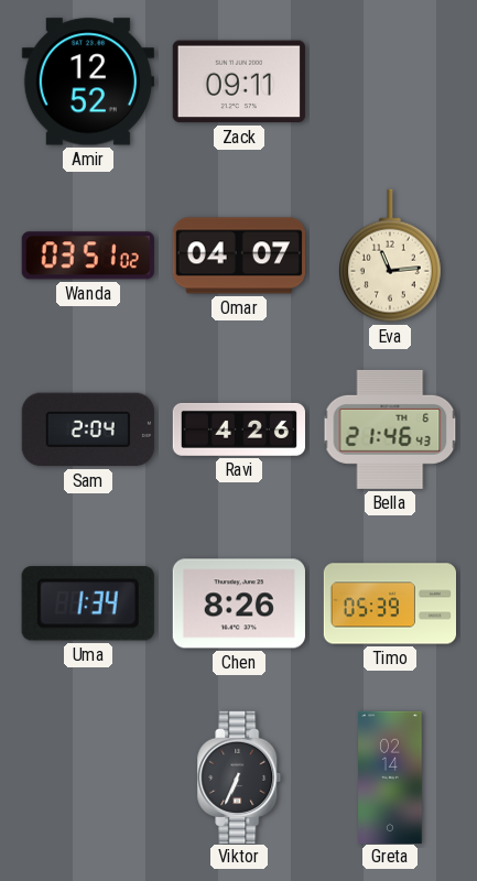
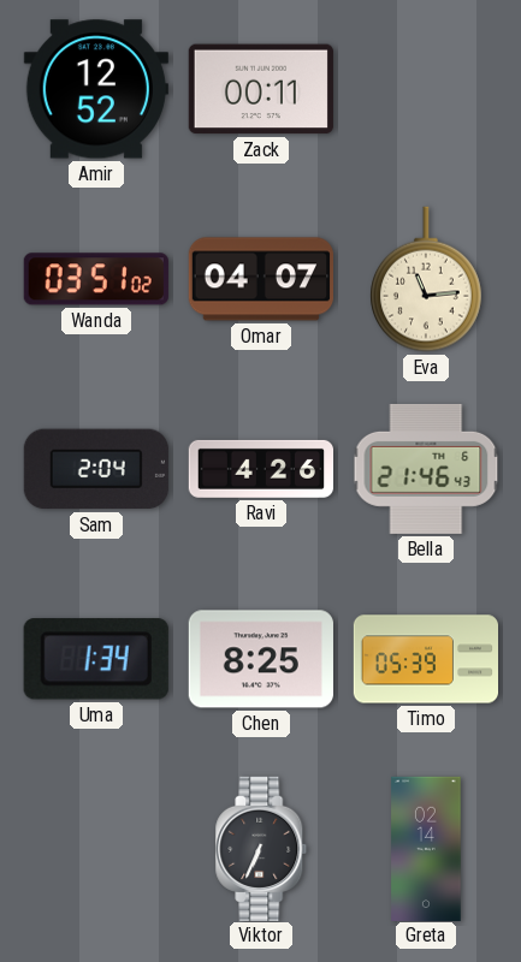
Zack: 09:11 -> 00:11
Chen: 8:26 -> 8:25
